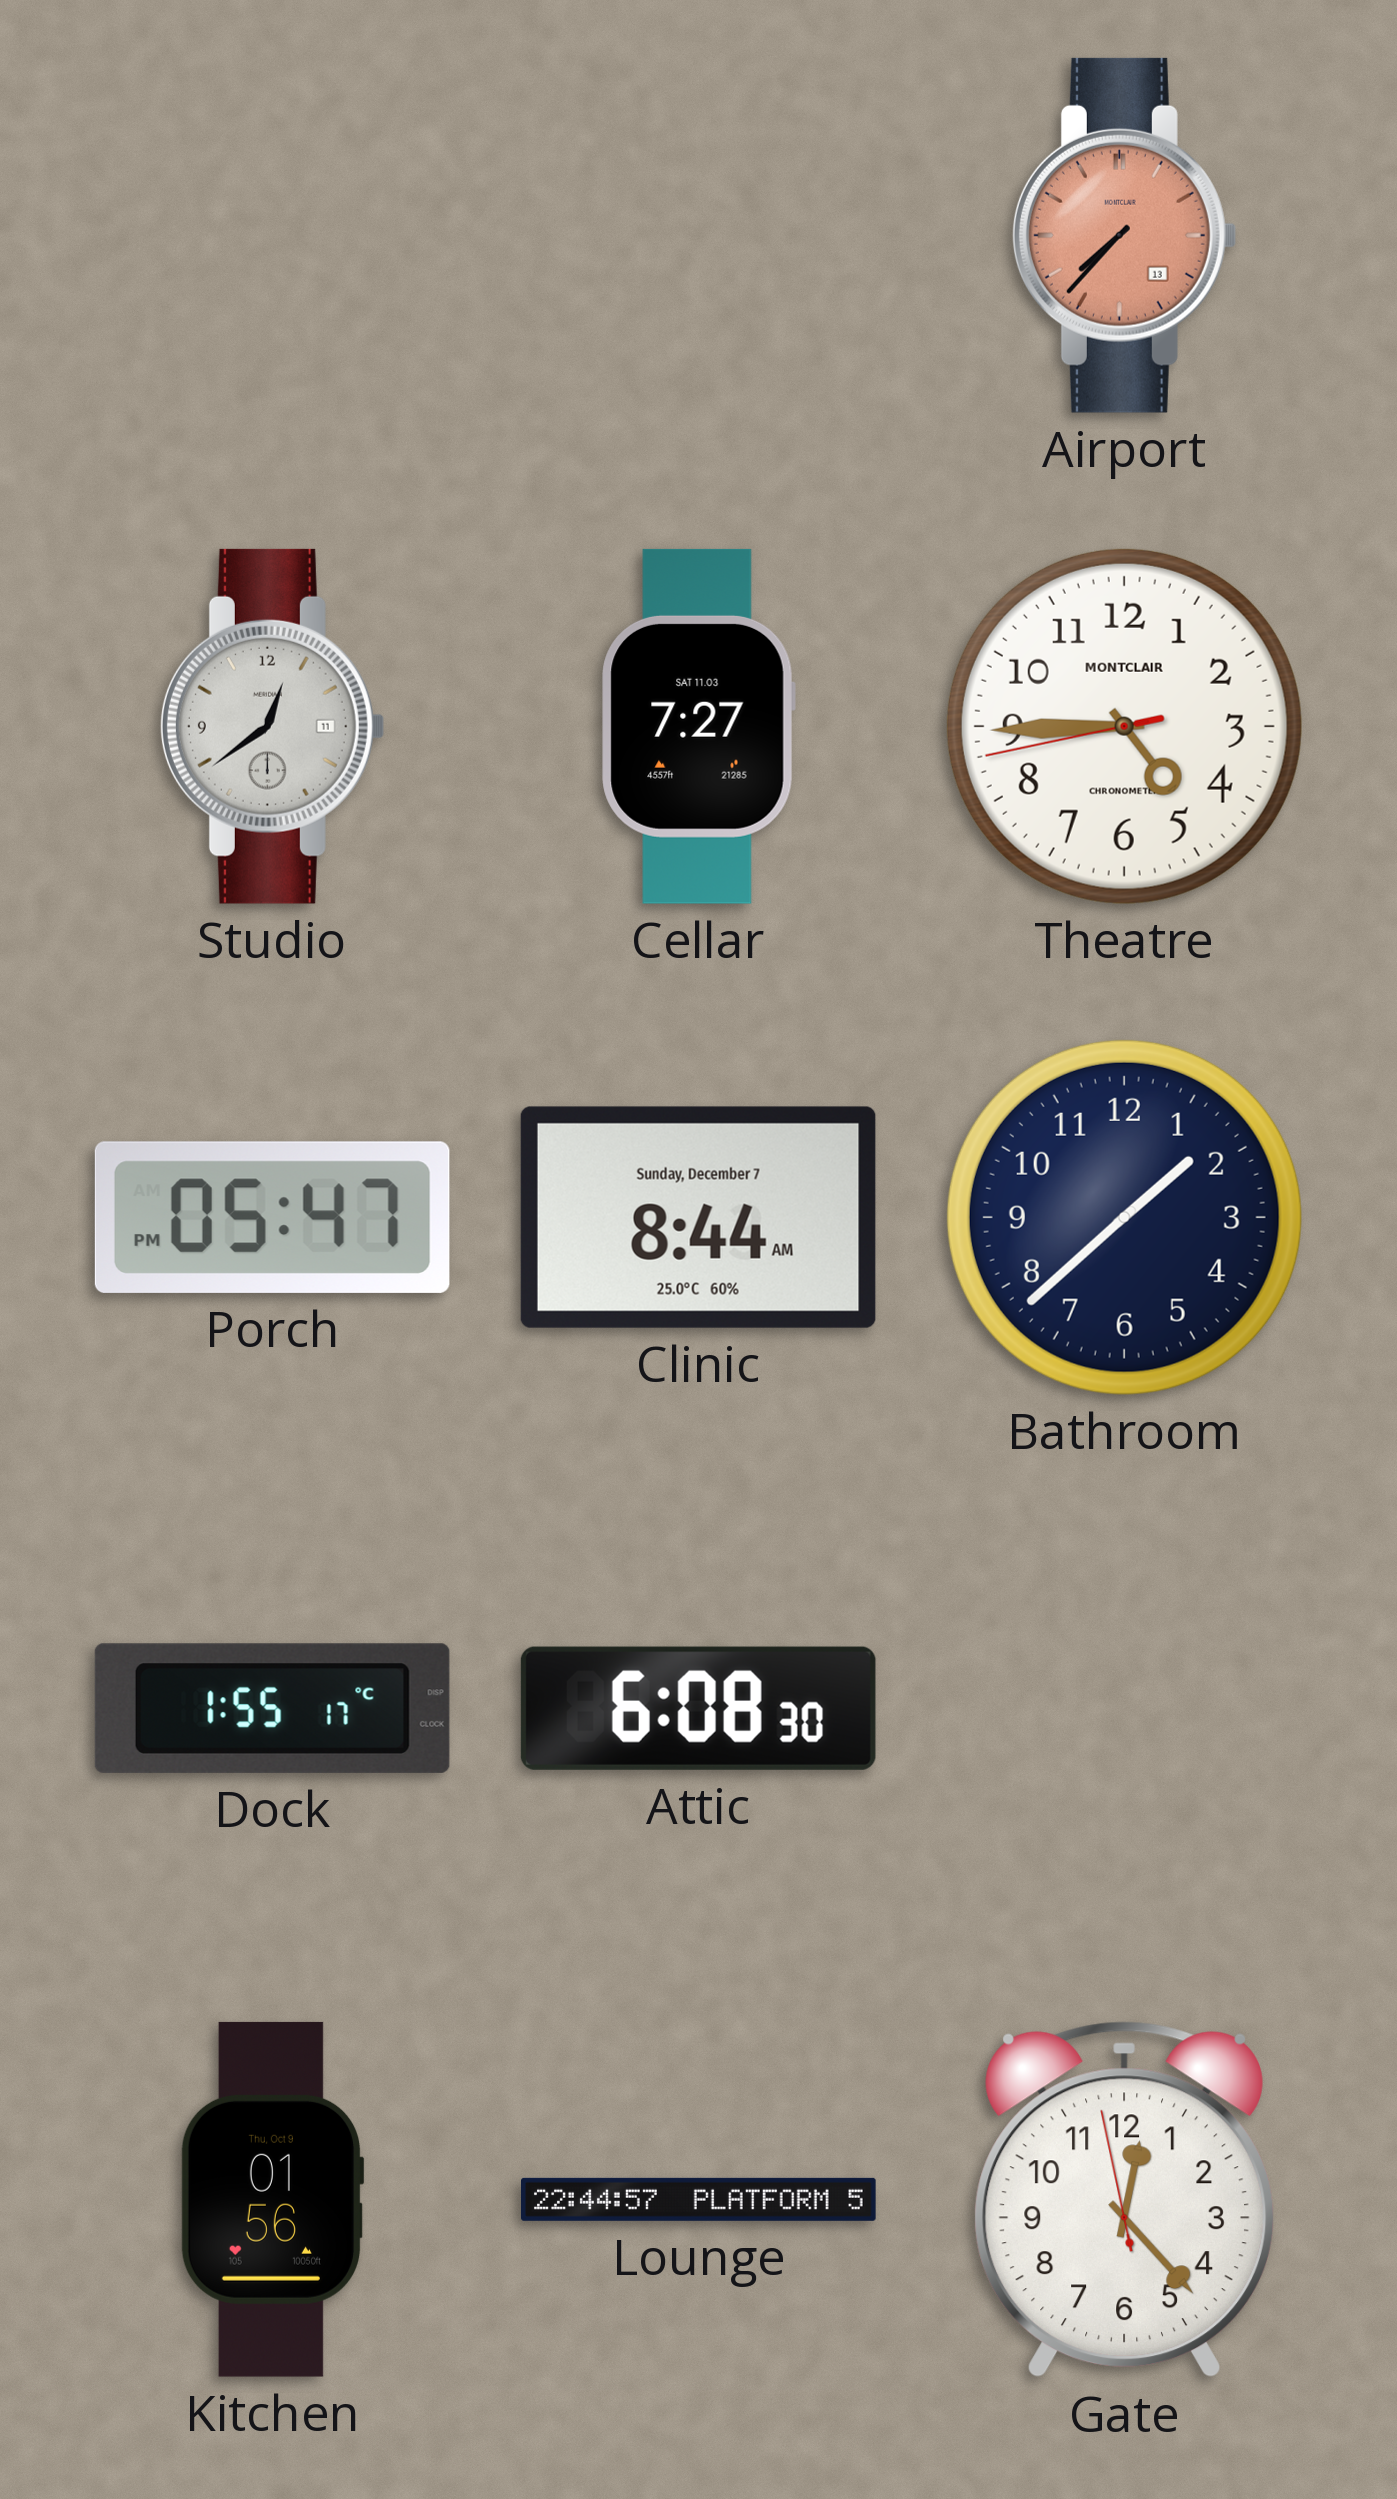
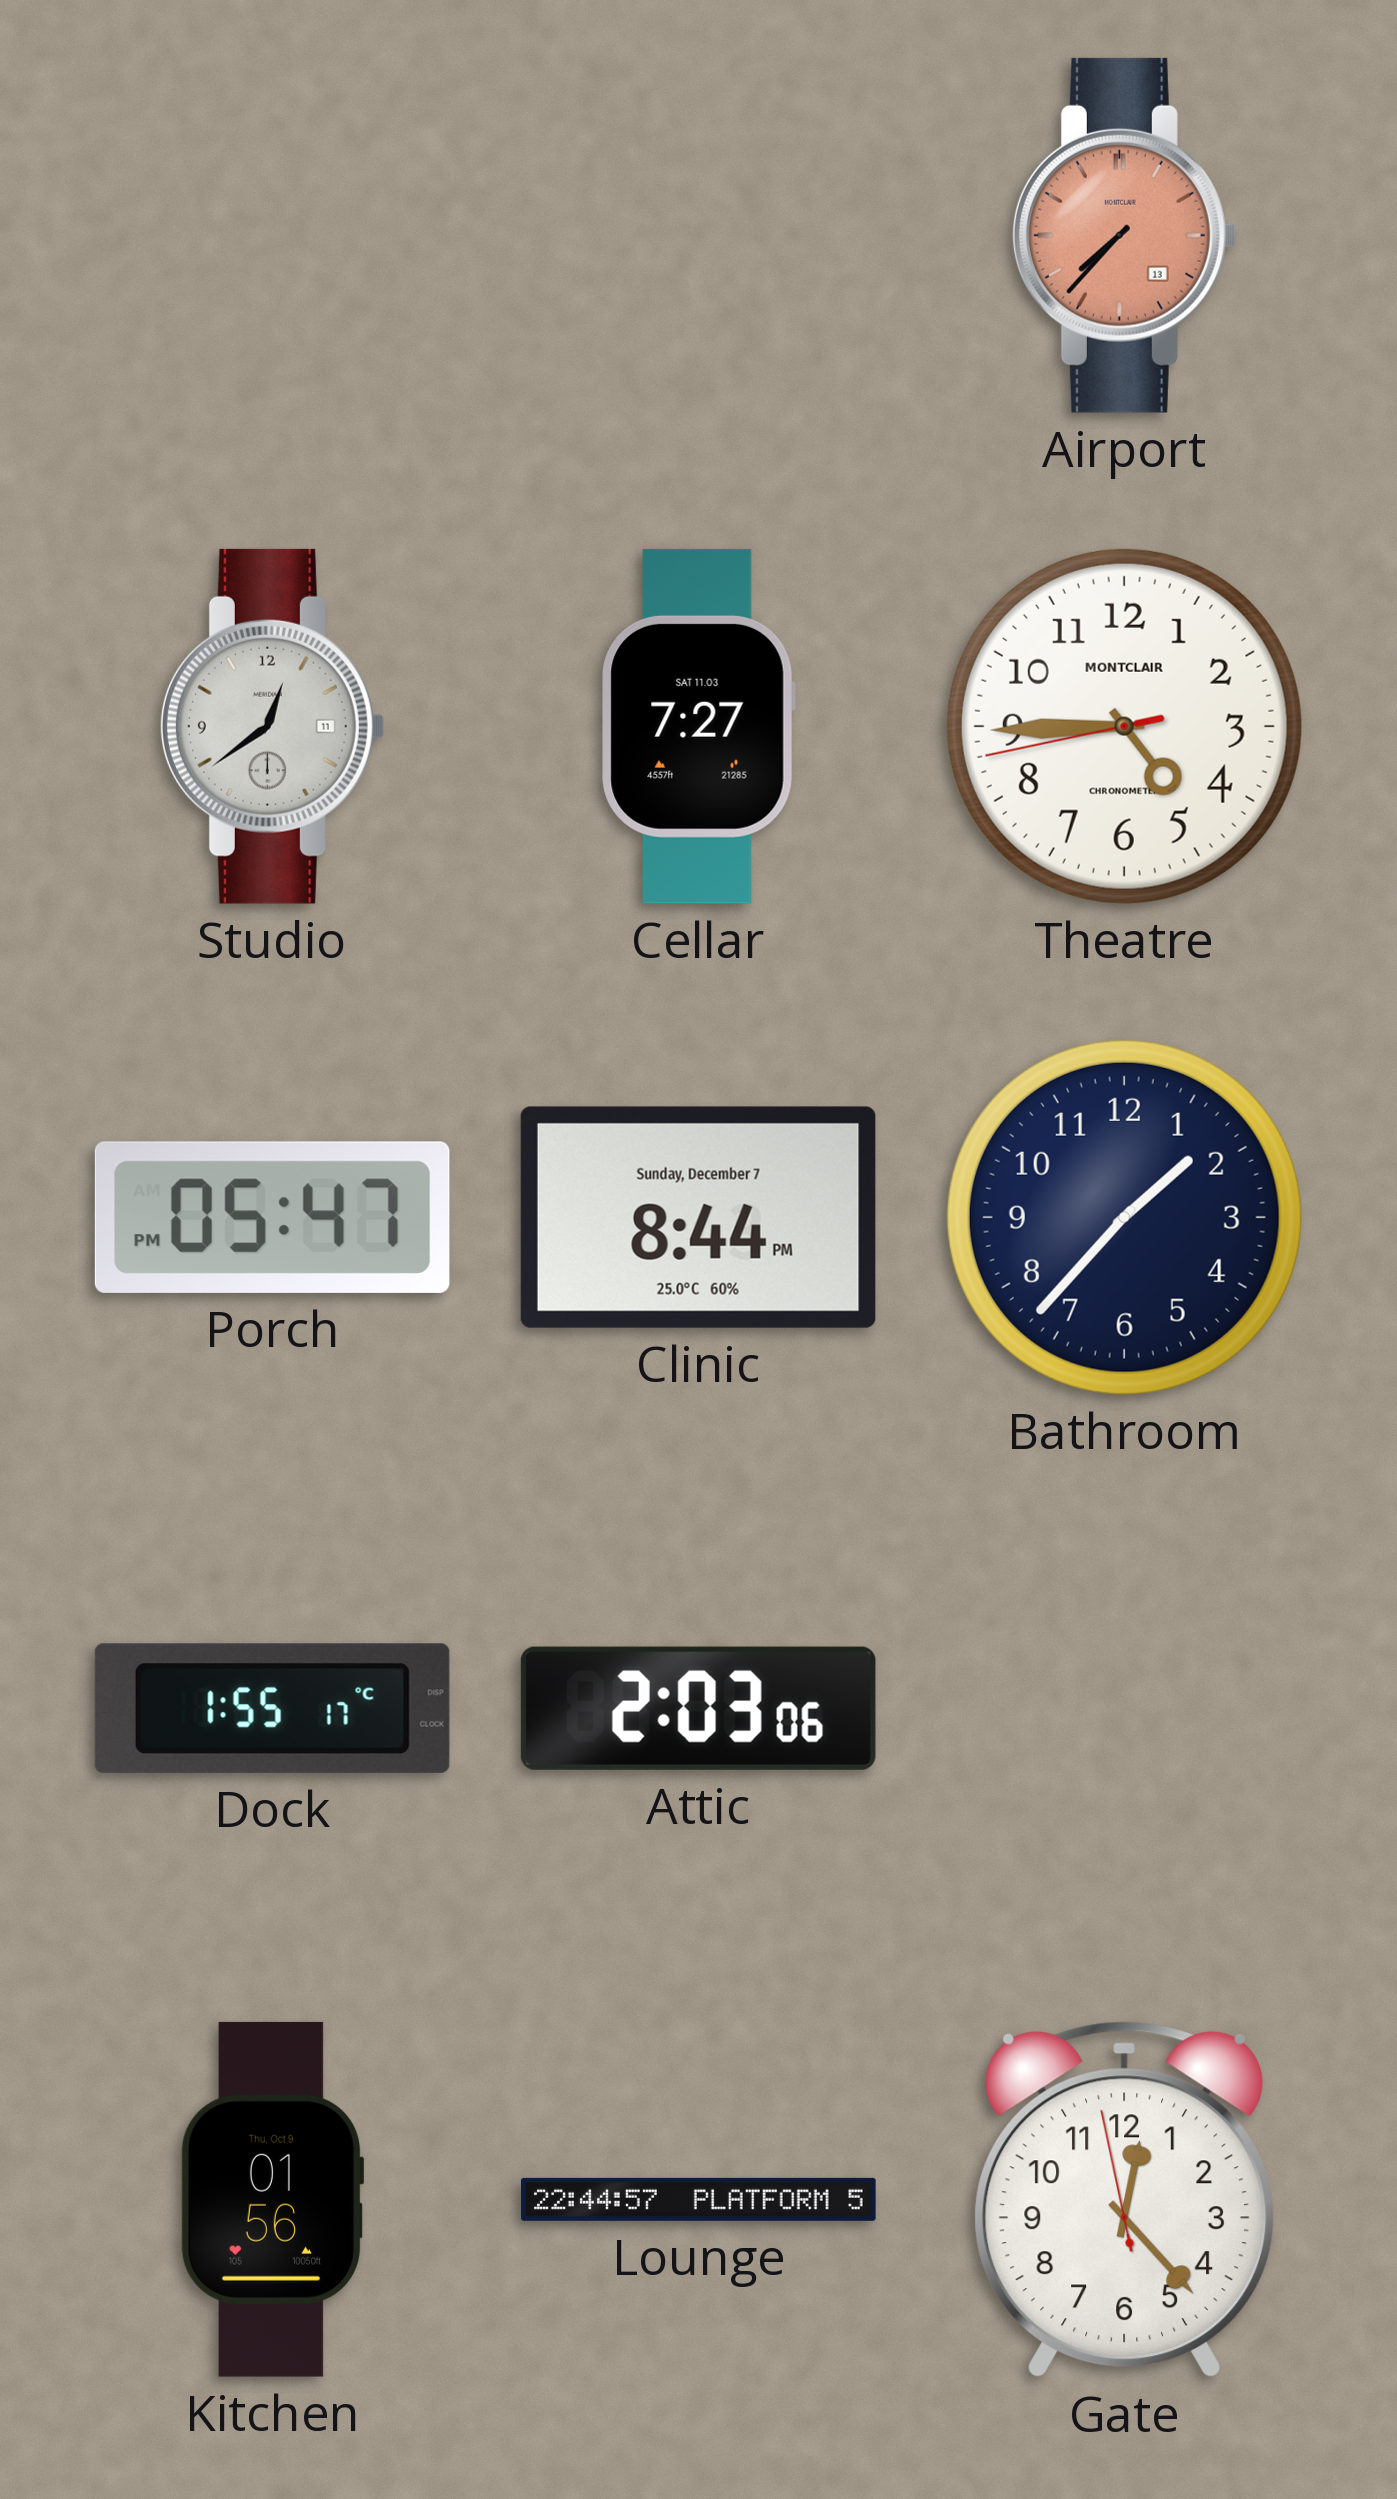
Clinic: 8:44 AM -> 8:44 PM
Bathroom: 1:38 -> 1:37
Attic: 6:08 -> 2:03
